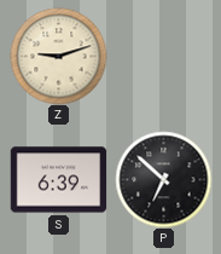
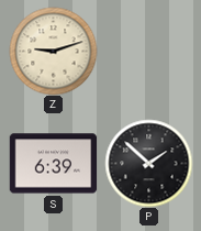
P: 6:52 -> 1:52
